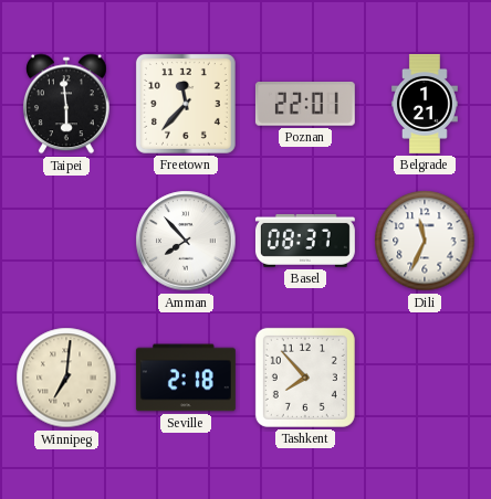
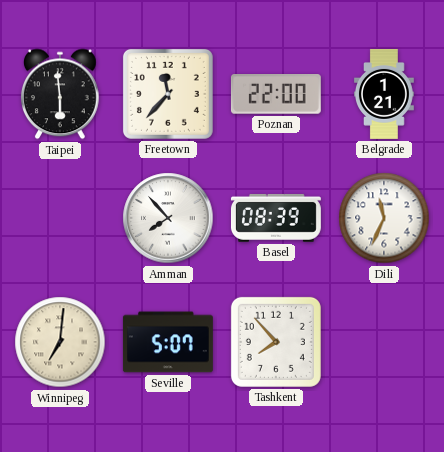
Poznan: 22:01 -> 22:00
Basel: 08:37 -> 08:39
Seville: 2:18 -> 5:07
